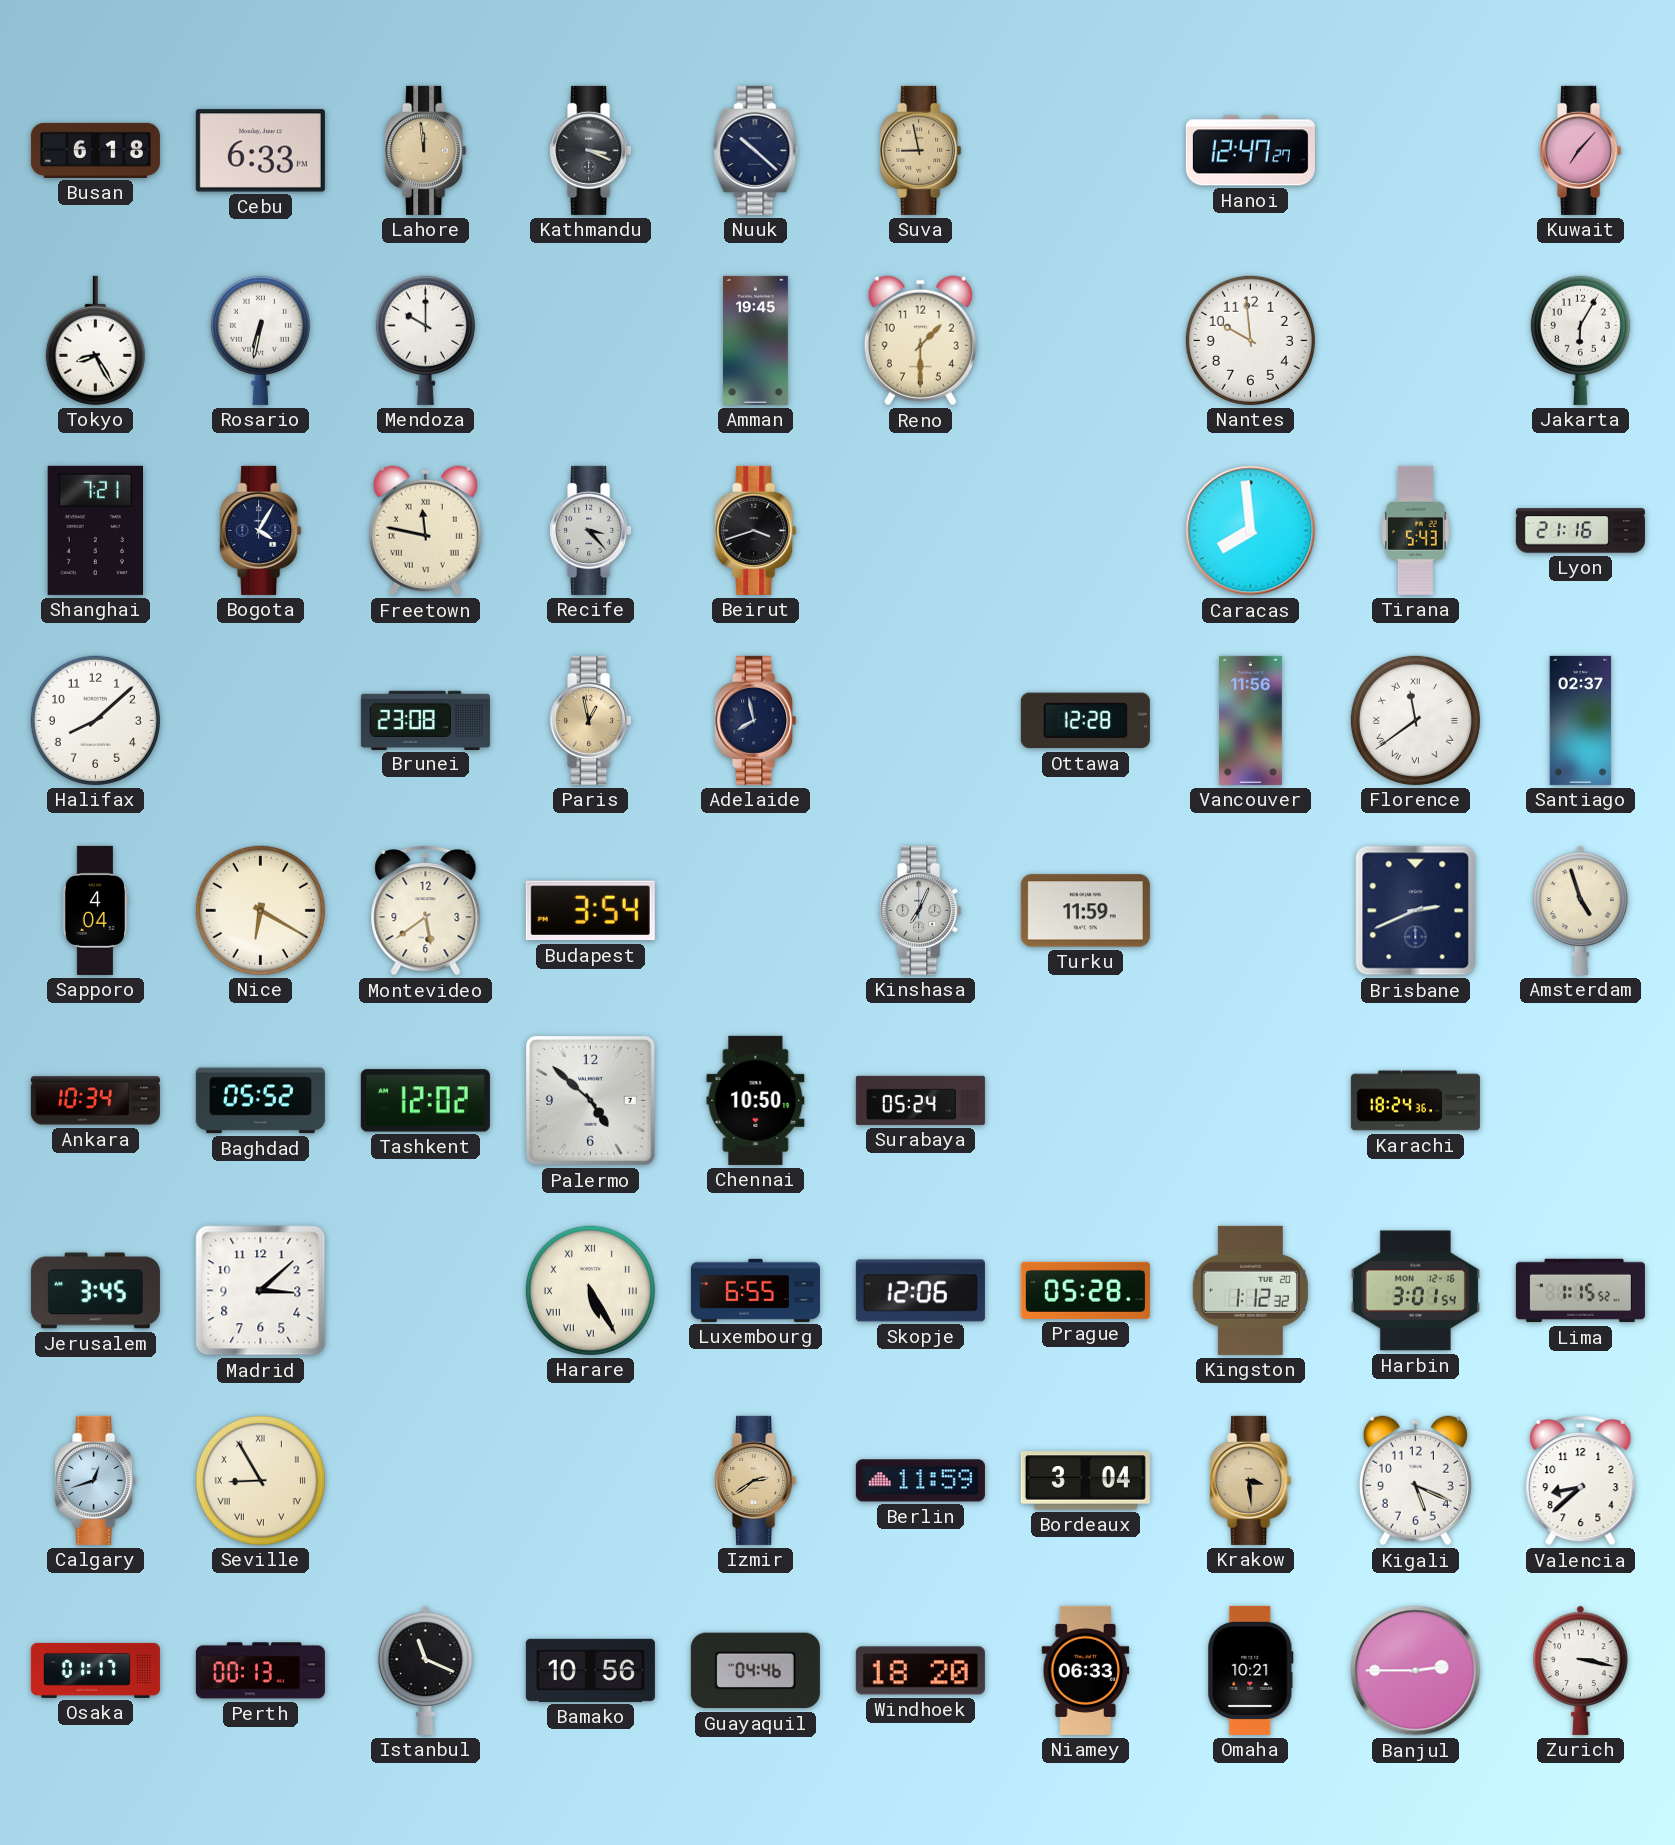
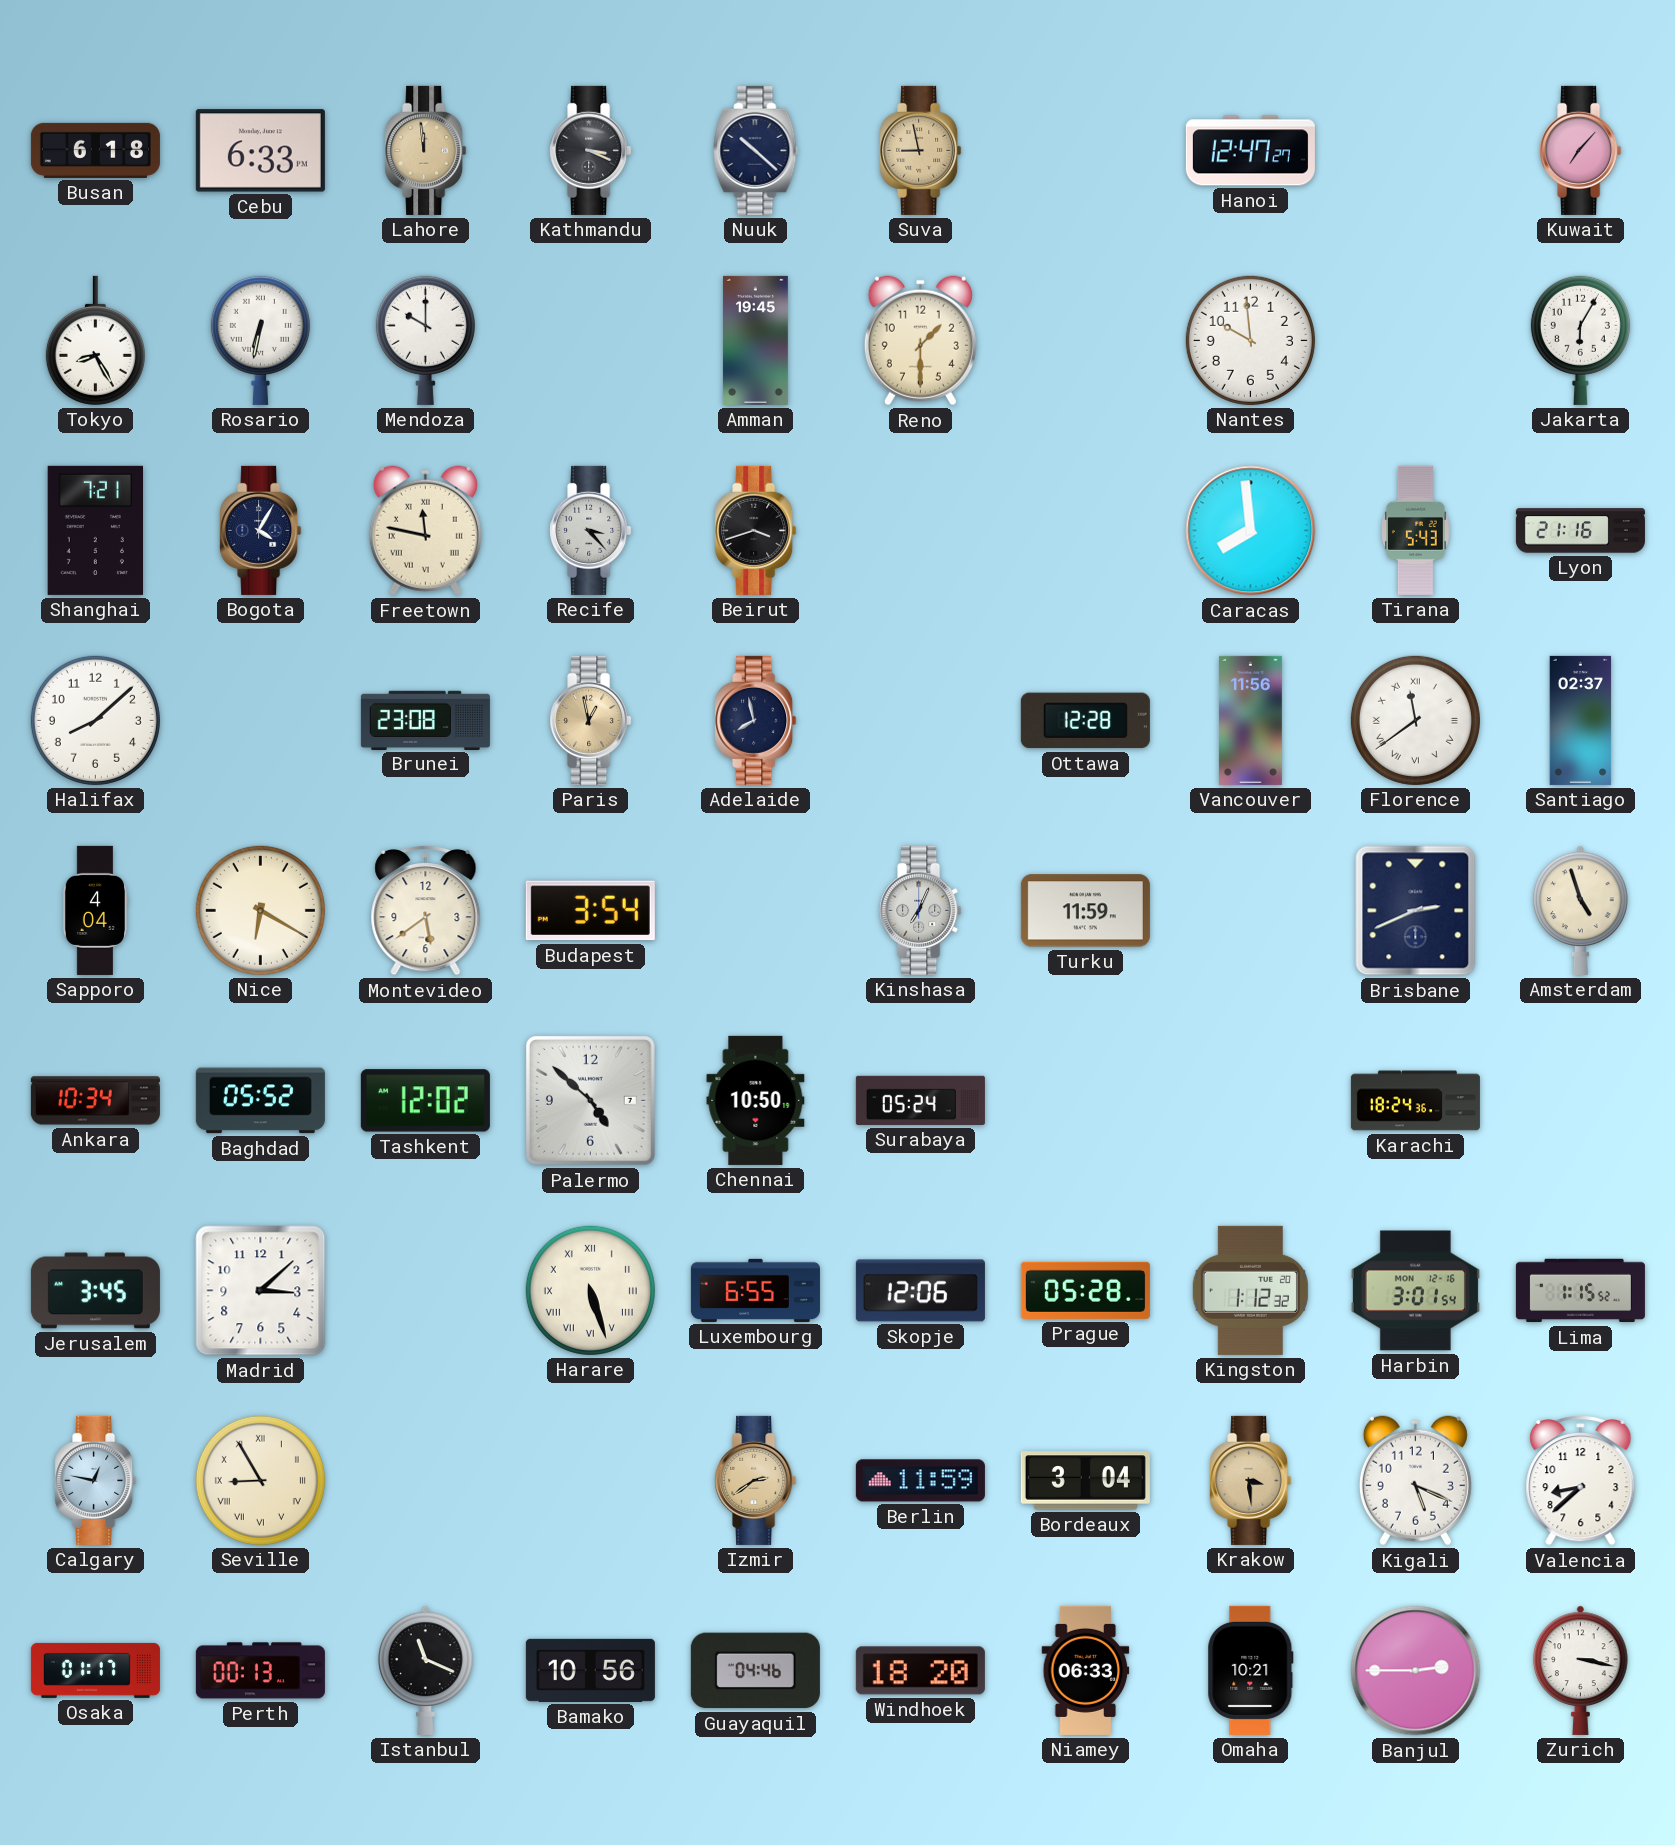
Harare: 5:25 -> 5:27
Calgary: 12:42 -> 12:47
